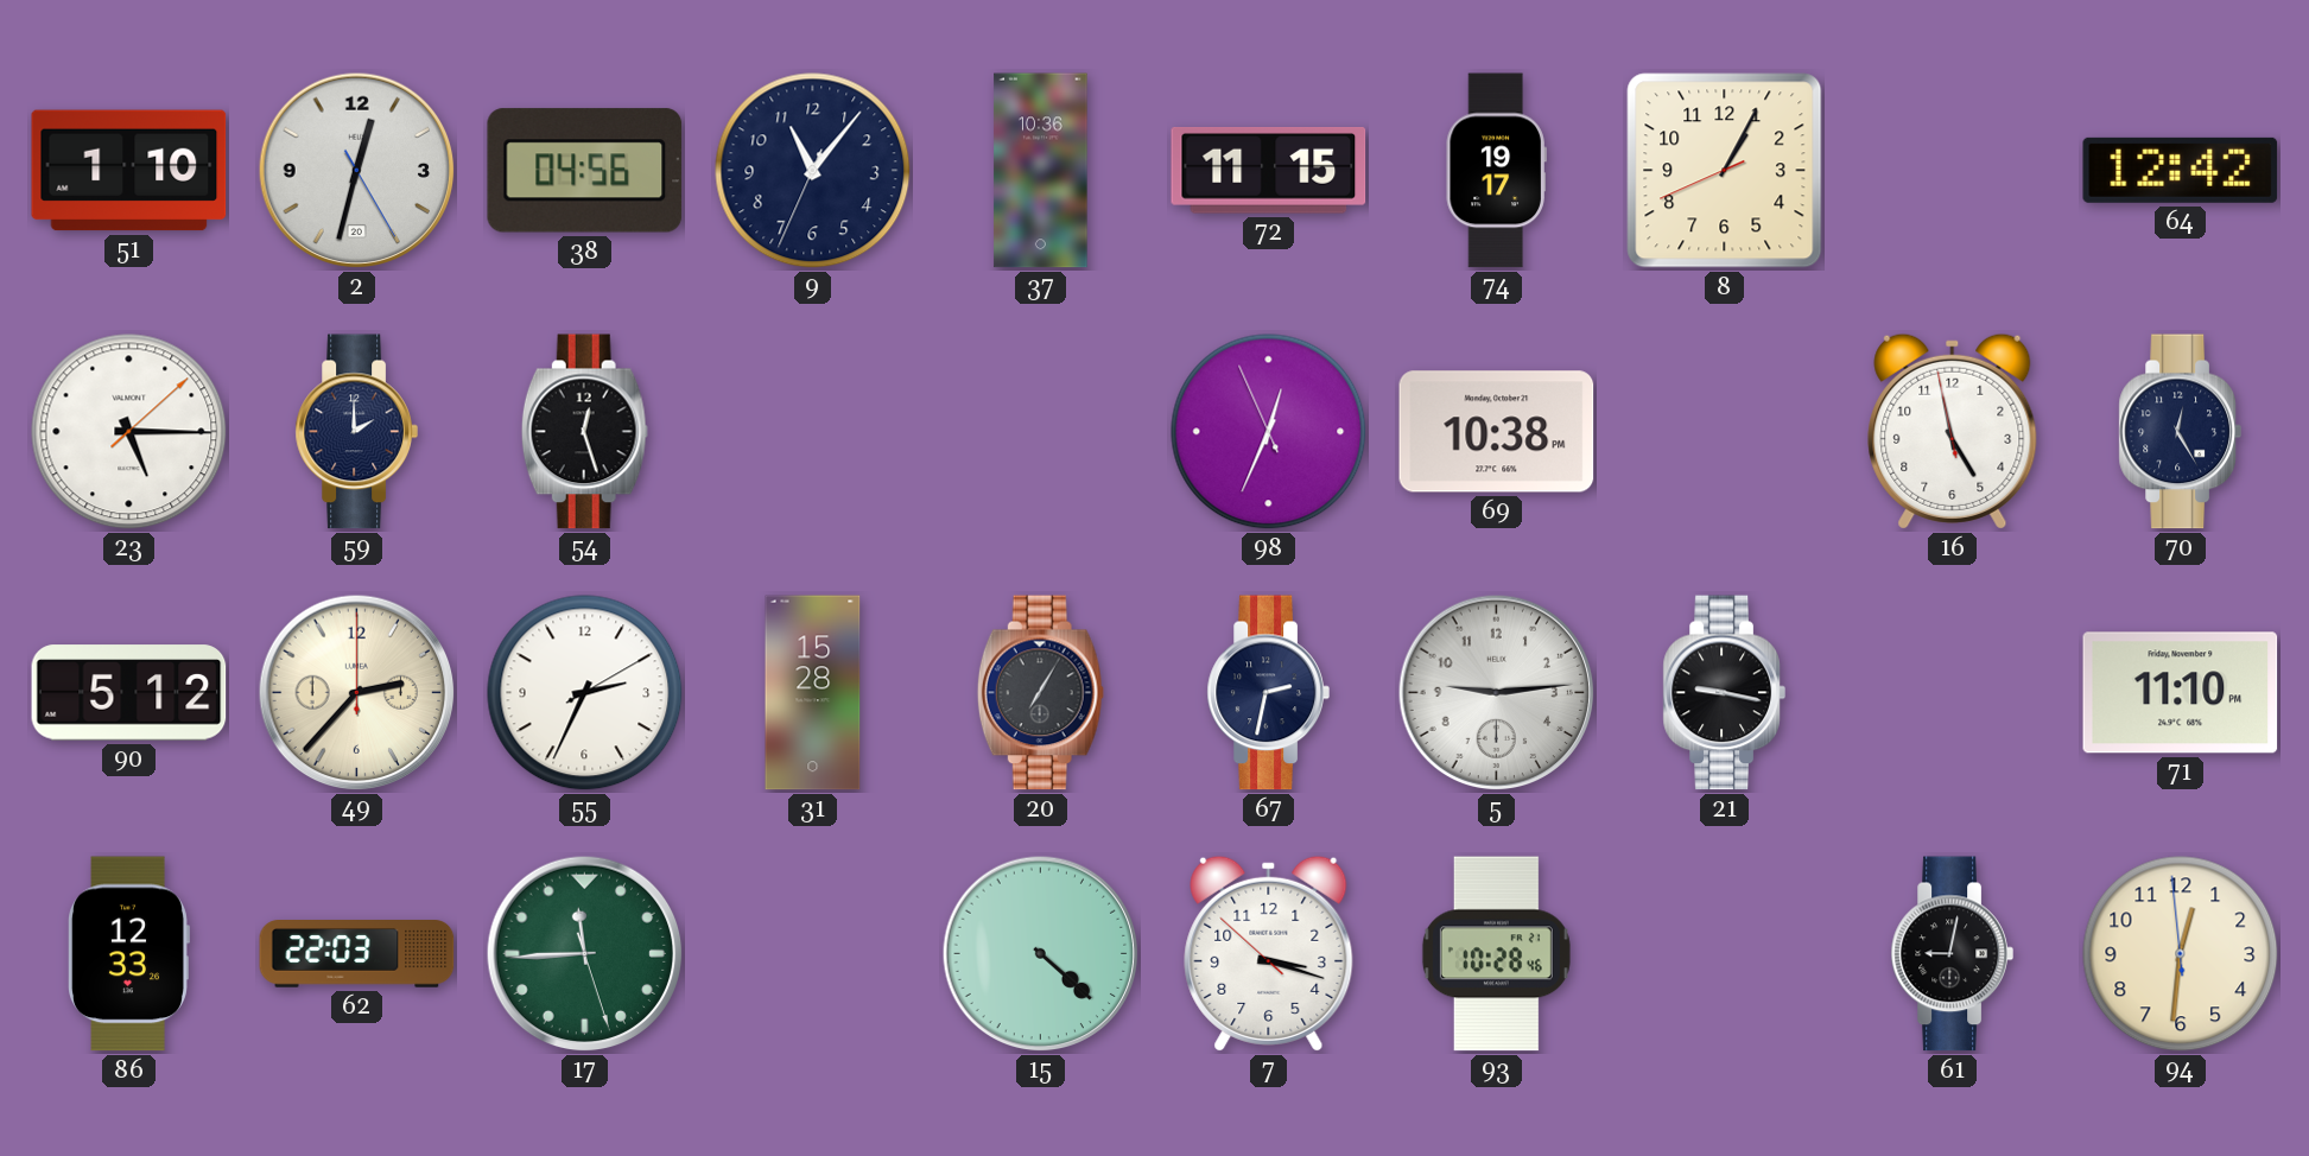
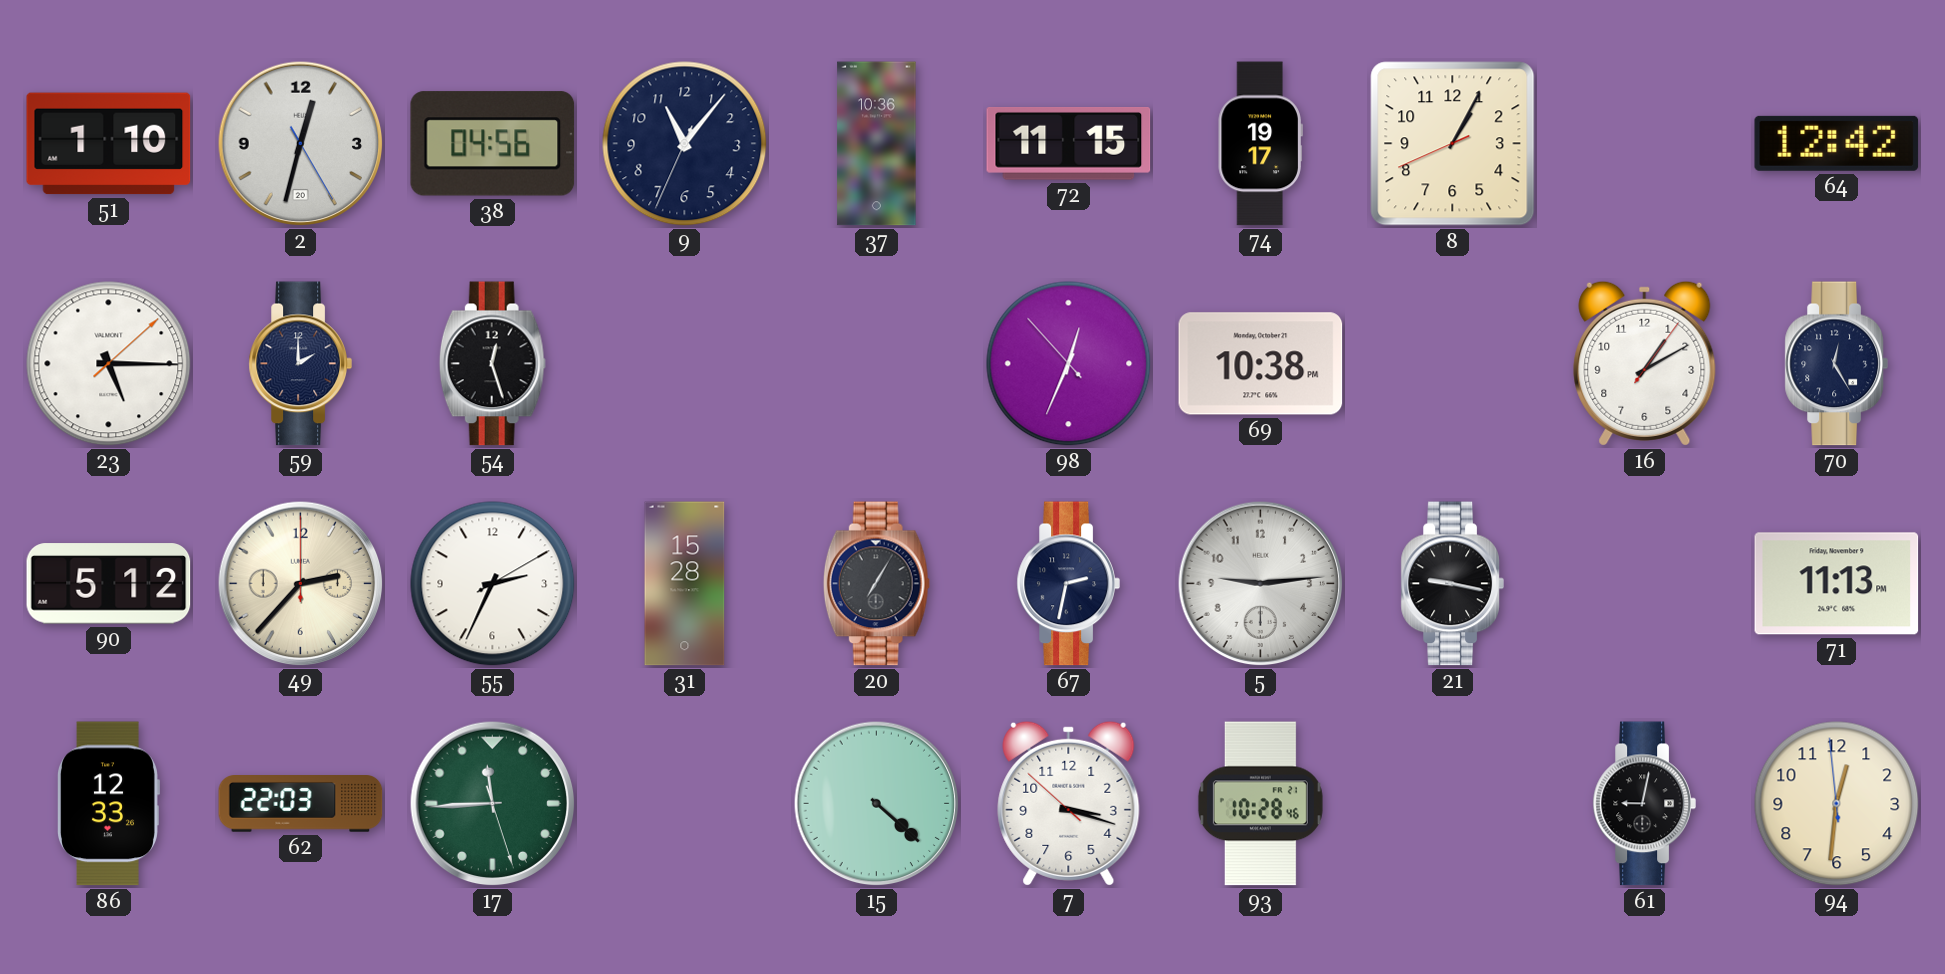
98: 12:33:56 -> 12:33:53
16: 4:57 -> 1:10
71: 11:10 -> 11:13
